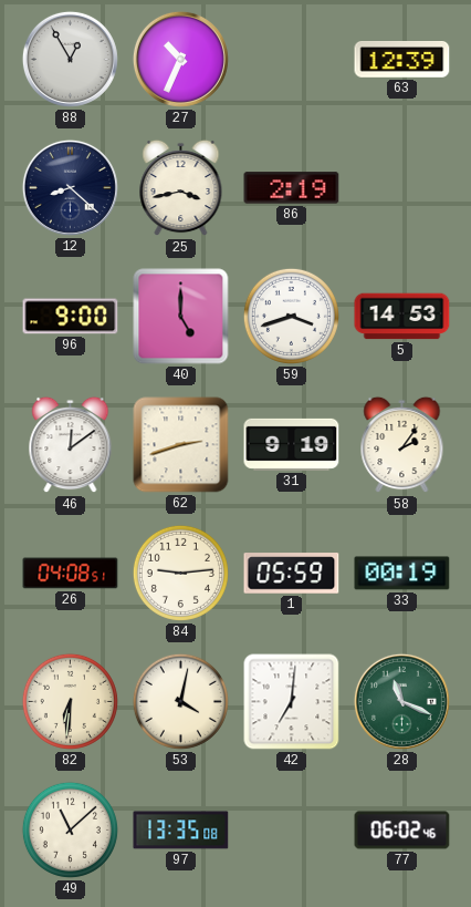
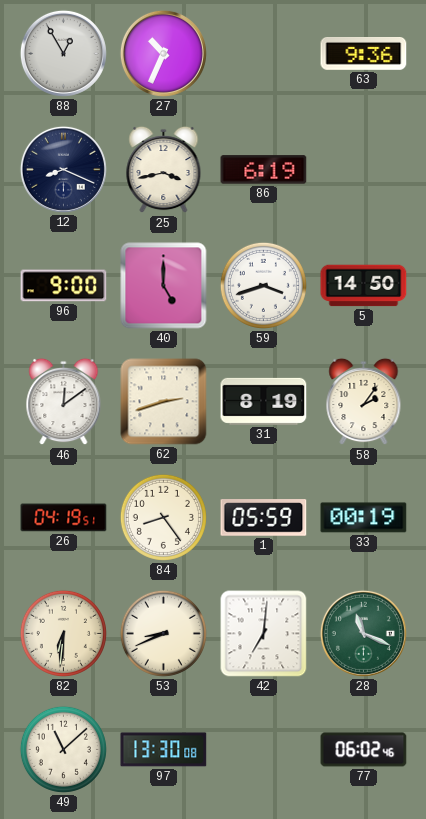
63: 12:39 -> 9:36
12: 8:22 -> 8:19
86: 2:19 -> 6:19
5: 14:53 -> 14:50
31: 9:19 -> 8:19
26: 04:08 -> 04:19
84: 9:14 -> 8:24
53: 4:02 -> 8:41
97: 13:35 -> 13:30
